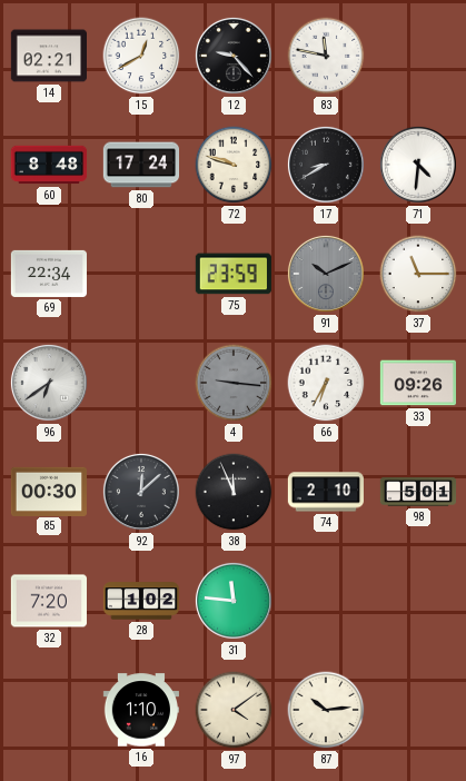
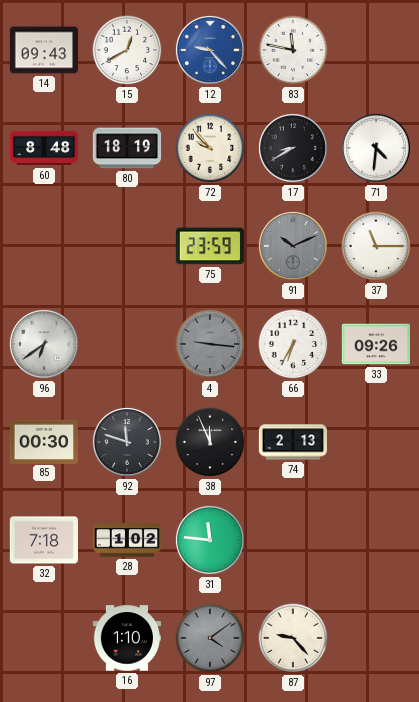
14: 02:21 -> 09:43
12 dial: black -> blue
80: 17:24 -> 18:19
72: 9:48 -> 9:53
69: 22:34 -> none
92: 12:08 -> 11:48
74: 2:10 -> 2:13
98: 5:01 -> none
32: 7:20 -> 7:18
97 dial: cream -> grey
87: 10:14 -> 9:23
